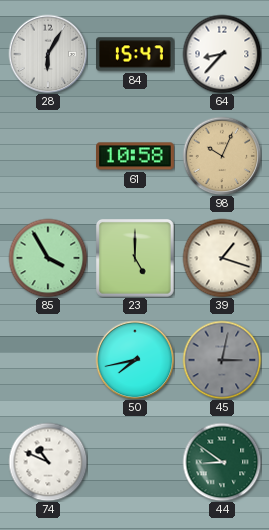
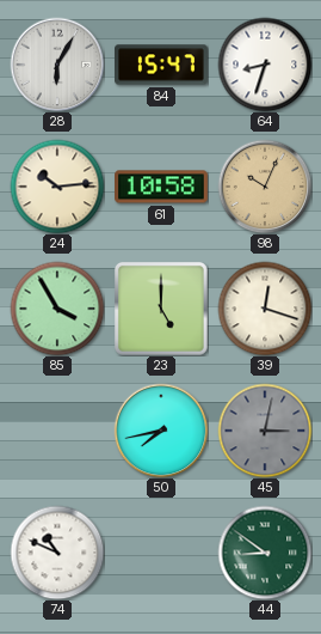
64: 8:37 -> 8:33
24: none -> 10:14
39: 1:18 -> 12:18
